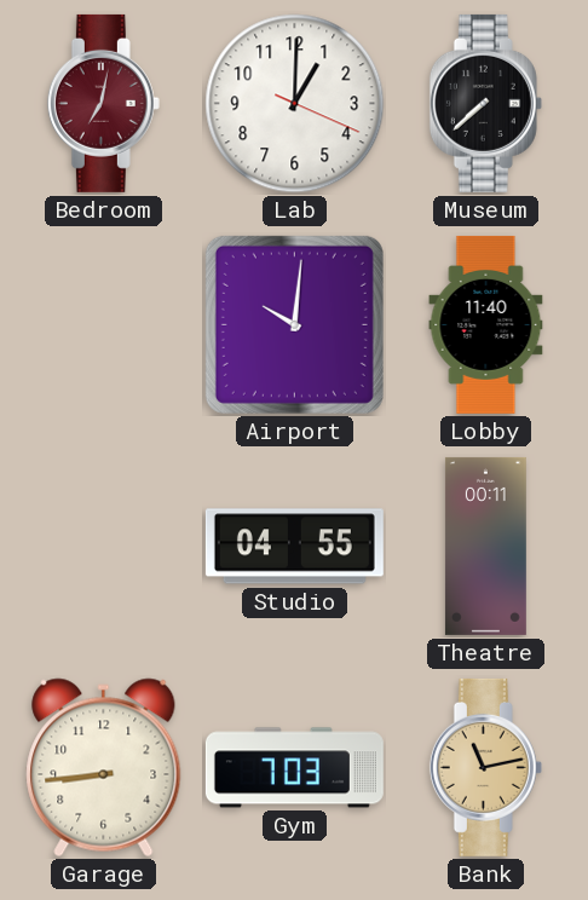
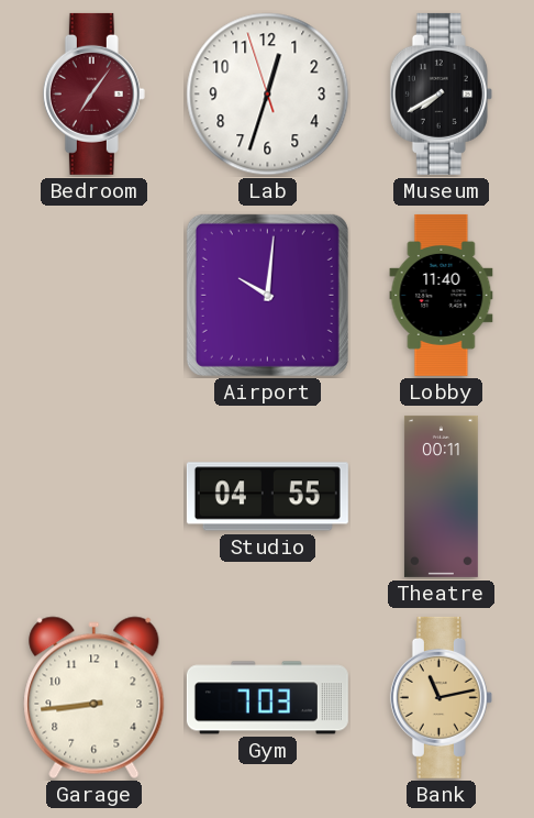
Bedroom: 7:02 -> 7:06
Lab: 1:00 -> 12:32
Museum: 7:38 -> 7:40
